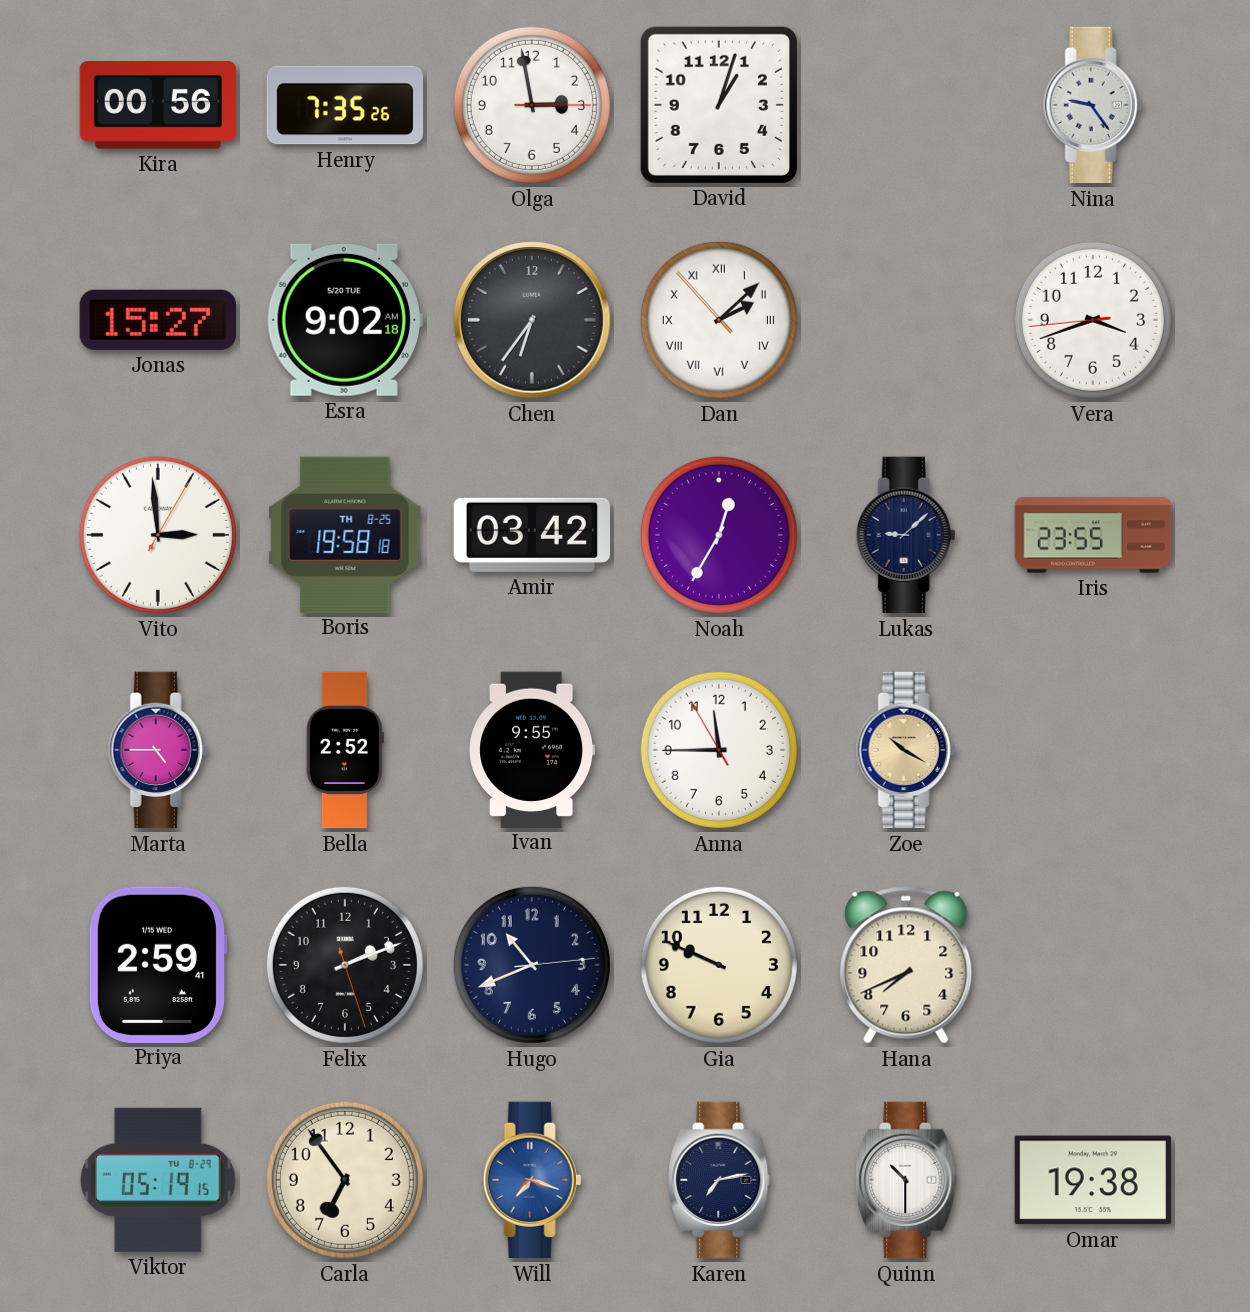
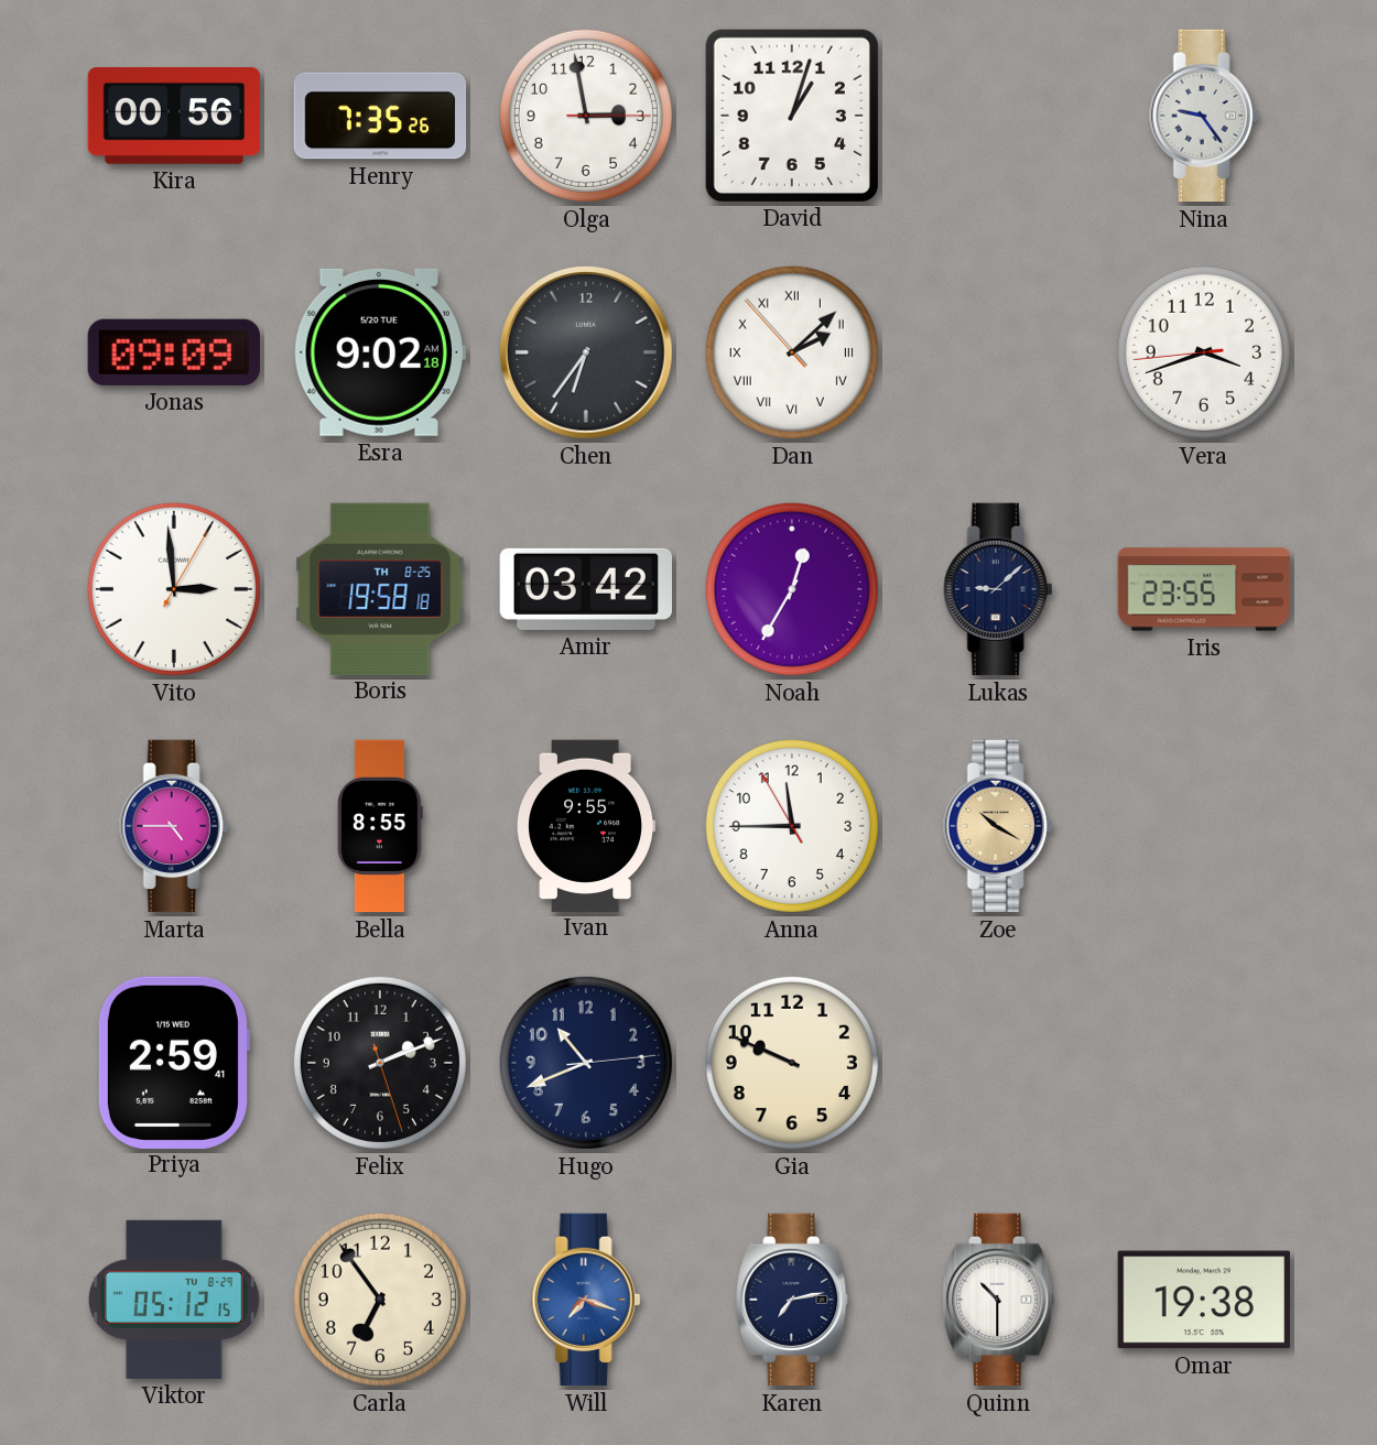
Jonas: 15:27 -> 09:09
Bella: 2:52 -> 8:55
Hana: 7:41 -> none
Viktor: 05:19 -> 05:12
